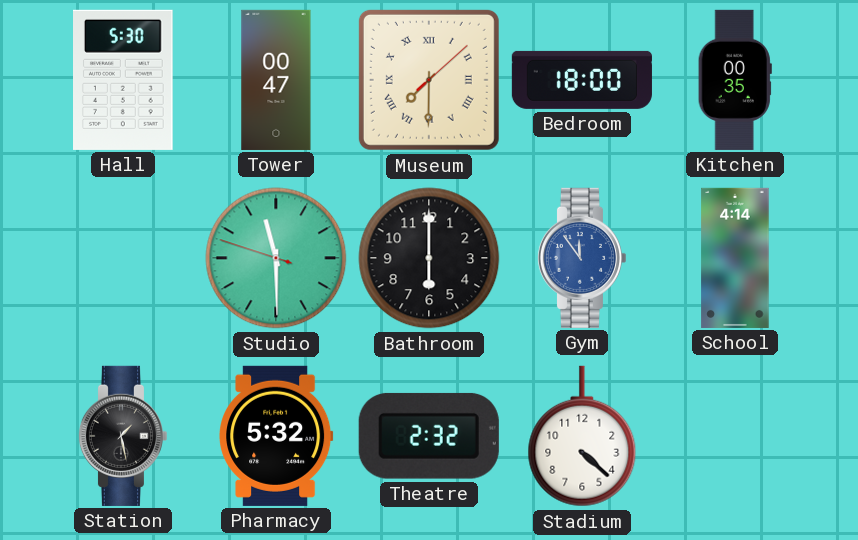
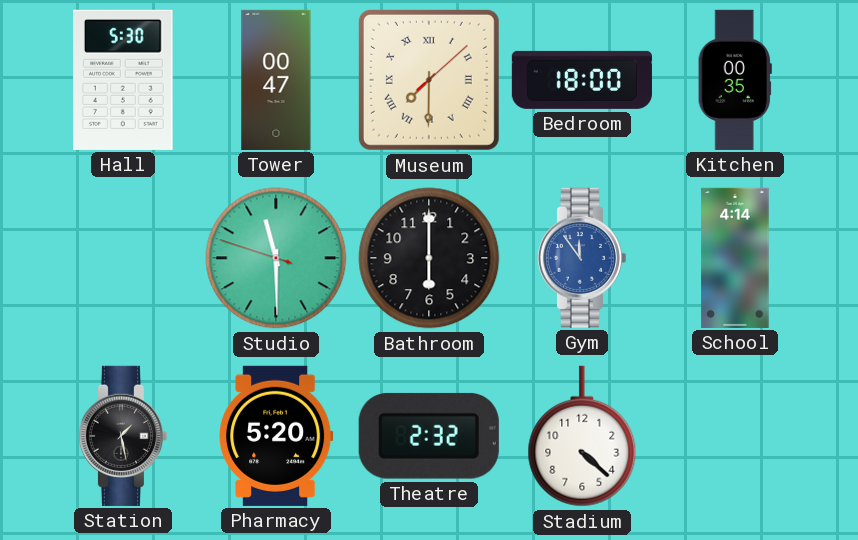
Pharmacy: 5:32 -> 5:20
